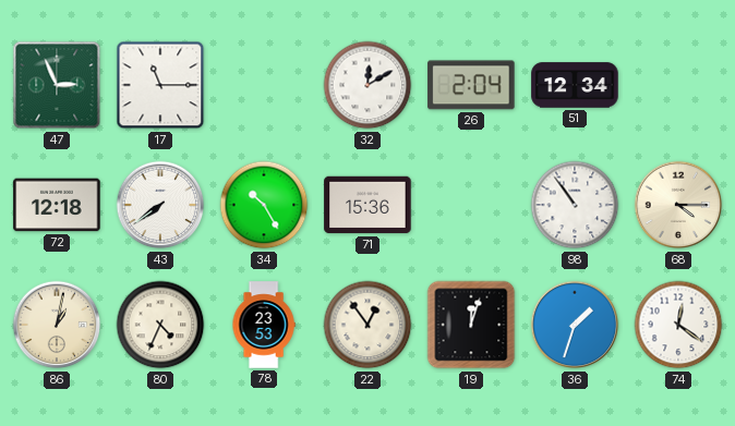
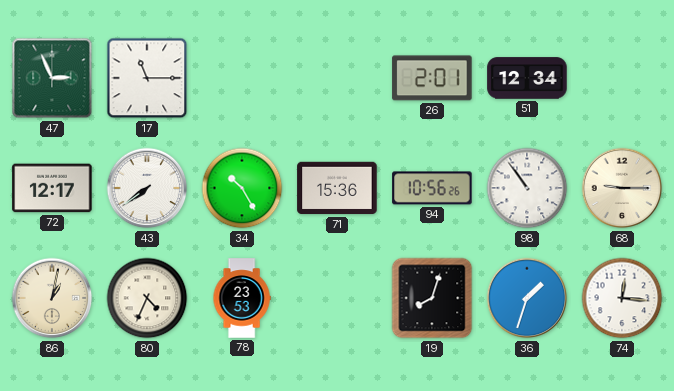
32: 12:10 -> none
26: 2:04 -> 2:01
72: 12:18 -> 12:17
94: none -> 10:56
68: 4:15 -> 9:15
22: 12:54 -> none
19: 12:03 -> 8:03
74: 12:21 -> 12:16
